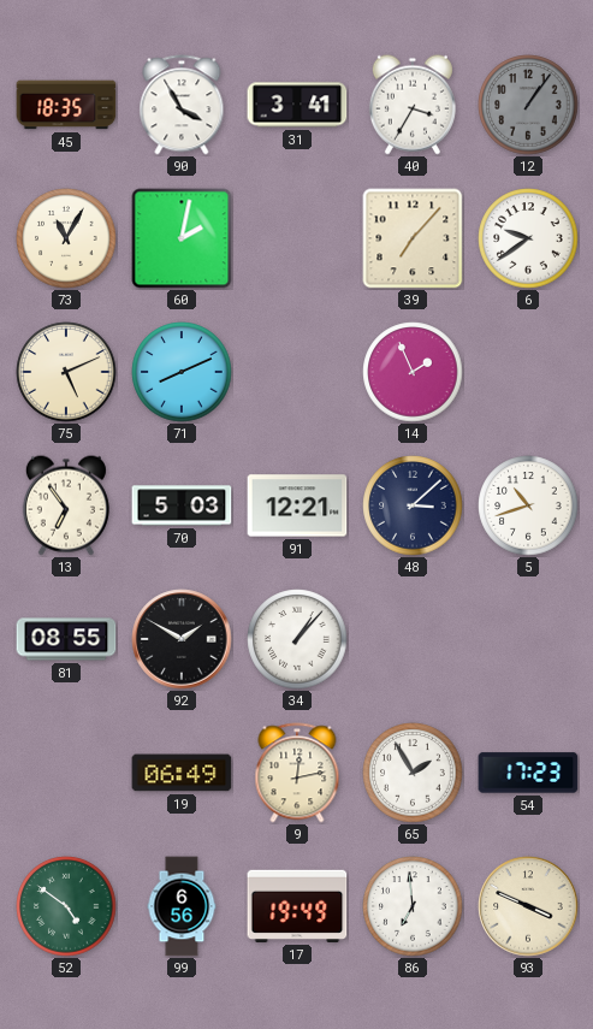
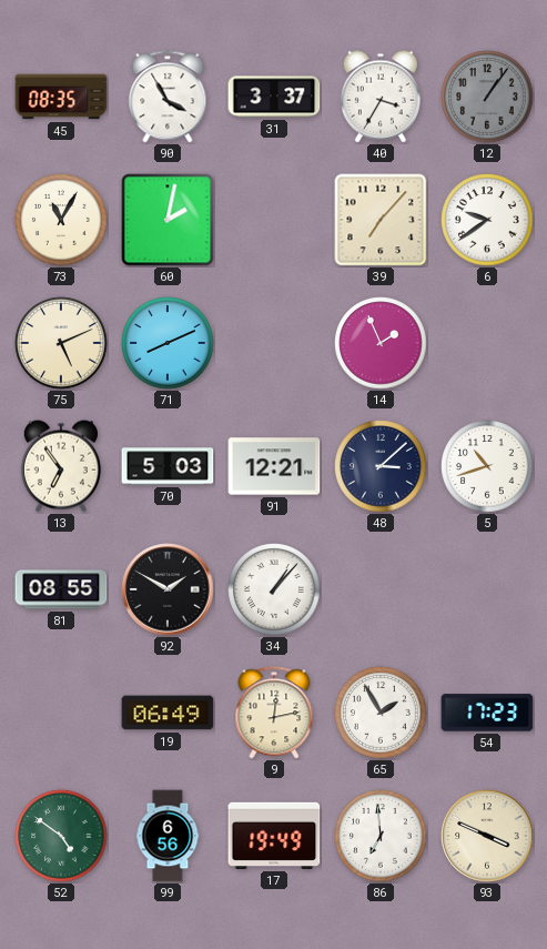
45: 18:35 -> 08:35
31: 3:41 -> 3:37
